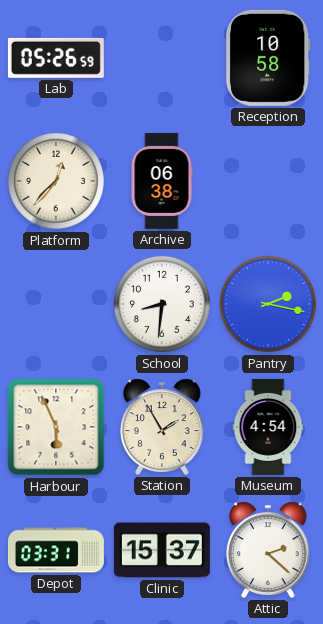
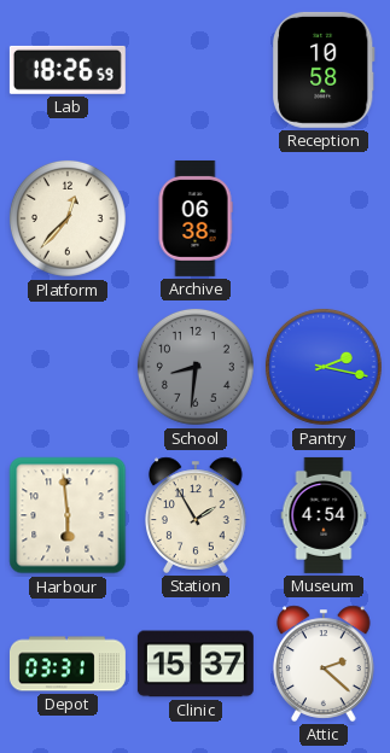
Lab: 05:26 -> 18:26
School dial: white -> grey
Harbour: 5:56 -> 5:59
